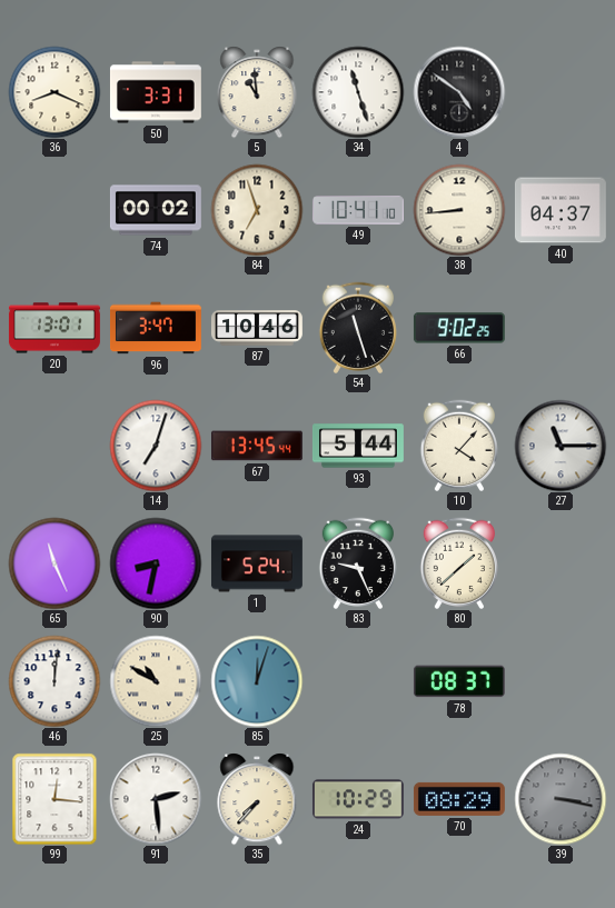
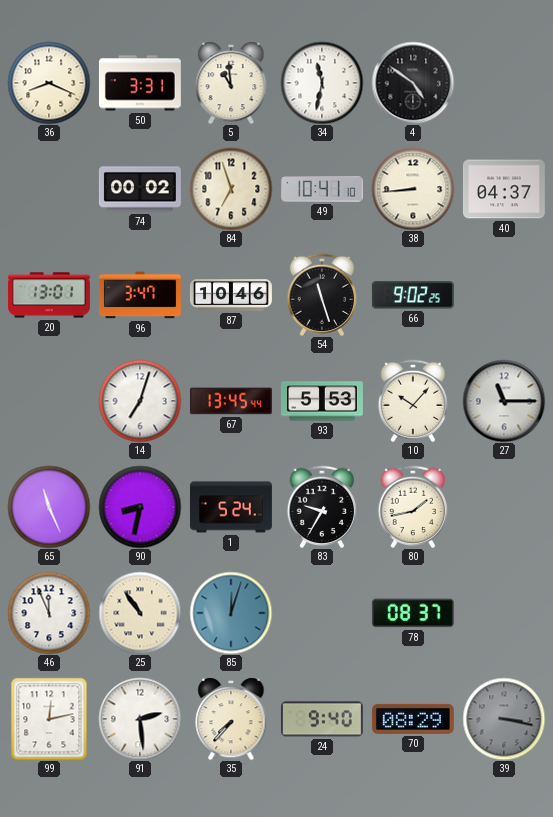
34: 11:27 -> 11:32
93: 5:44 -> 5:53
10: 4:07 -> 10:07
83: 9:26 -> 9:35
80: 1:38 -> 1:43
46: 12:01 -> 11:56
25: 10:50 -> 10:54
99: 12:16 -> 12:13
24: 10:29 -> 9:40
